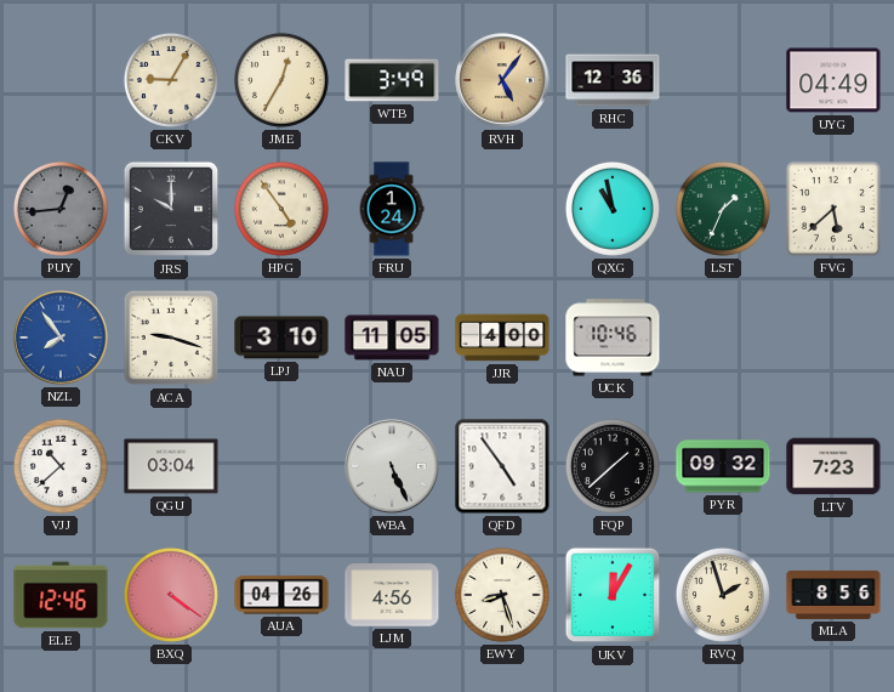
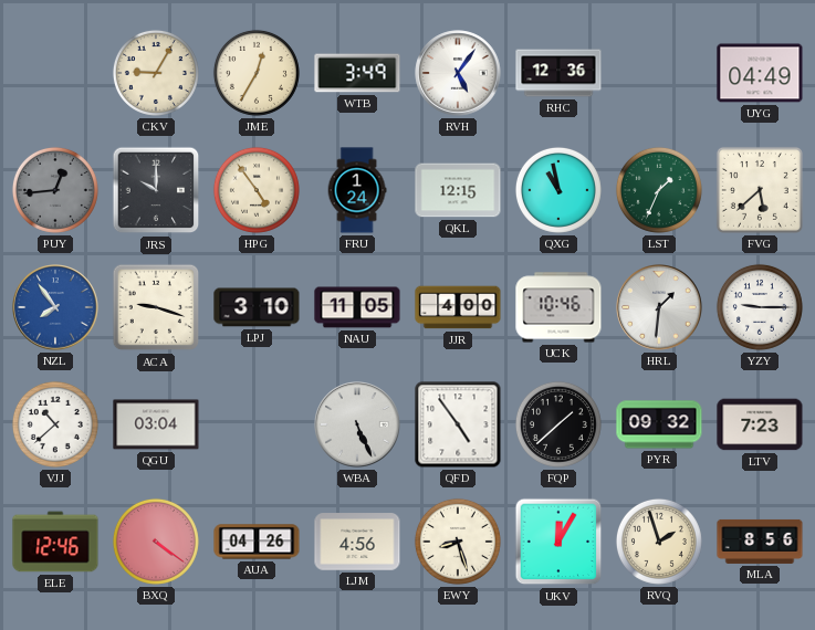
RVH dial: champagne -> white
QKL: none -> 12:15
HRL: none -> 1:31
YZY: none -> 9:15
